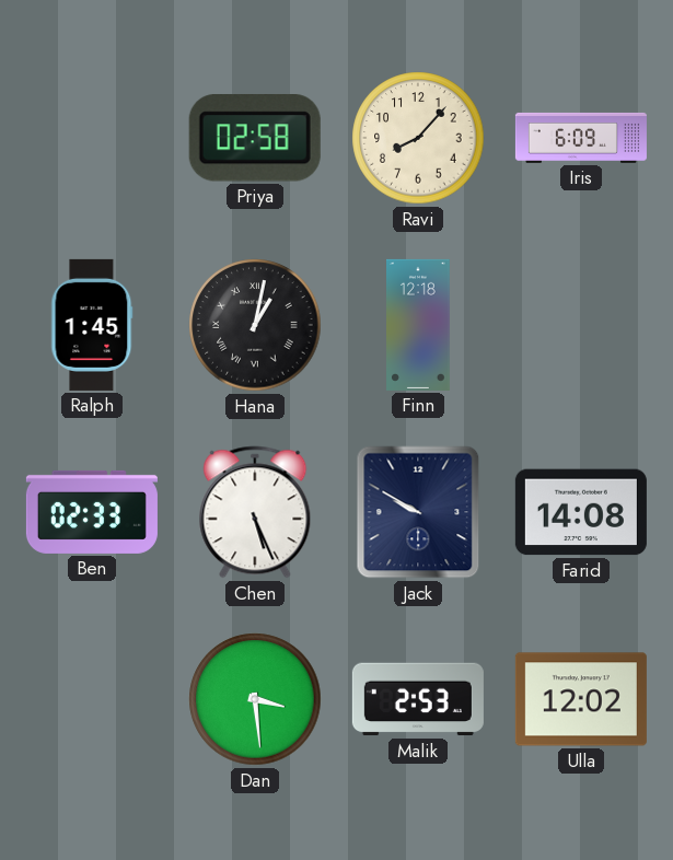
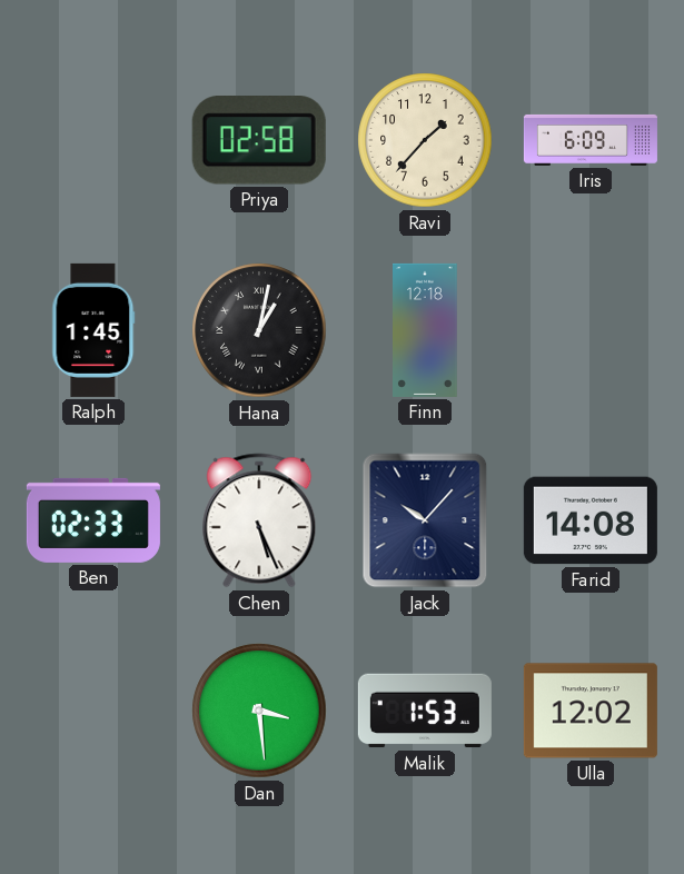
Ravi: 8:07 -> 1:37
Jack: 9:50 -> 10:07
Malik: 2:53 -> 1:53
